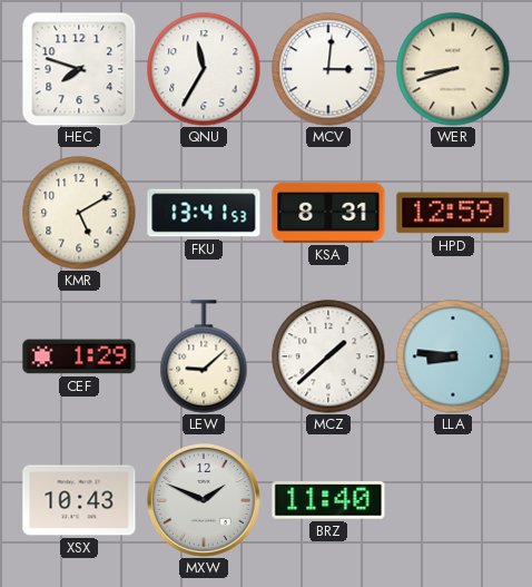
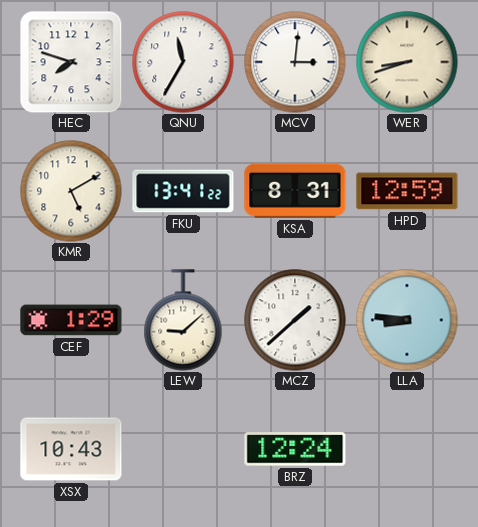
FKU: 13:41:53 -> 13:41:22
MXW: 1:49 -> none
BRZ: 11:40 -> 12:24
